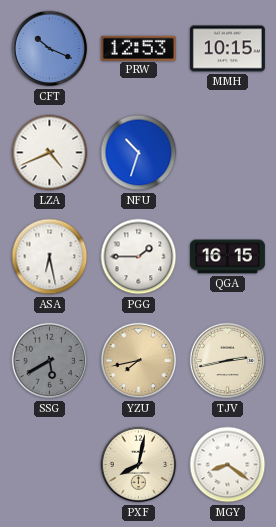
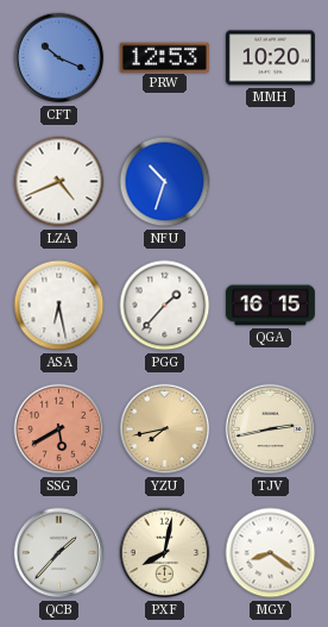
MMH: 10:15 -> 10:20
PGG: 1:45 -> 1:37
SSG dial: grey -> salmon
QCB: none -> 1:37
